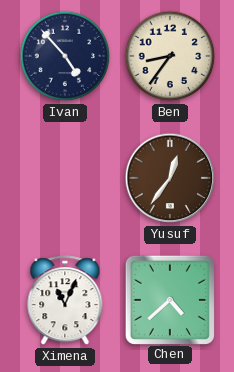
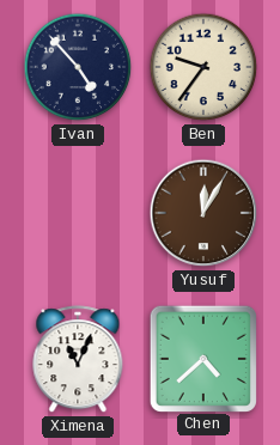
Ben: 8:36 -> 9:36
Yusuf: 12:36 -> 12:05
